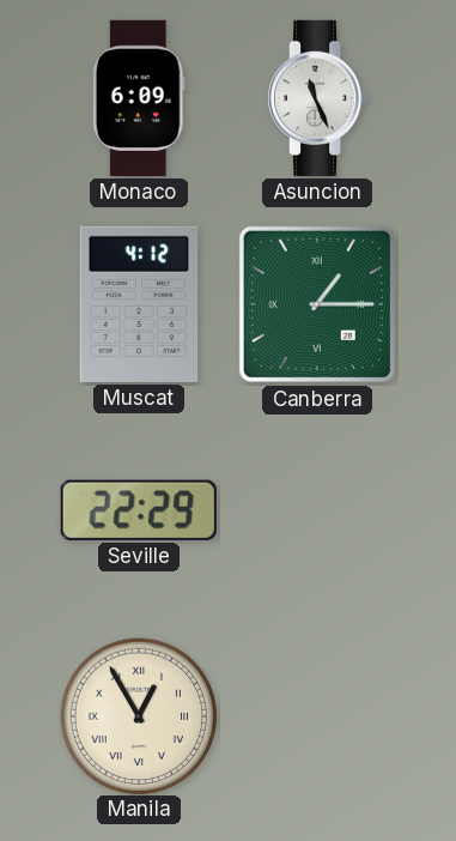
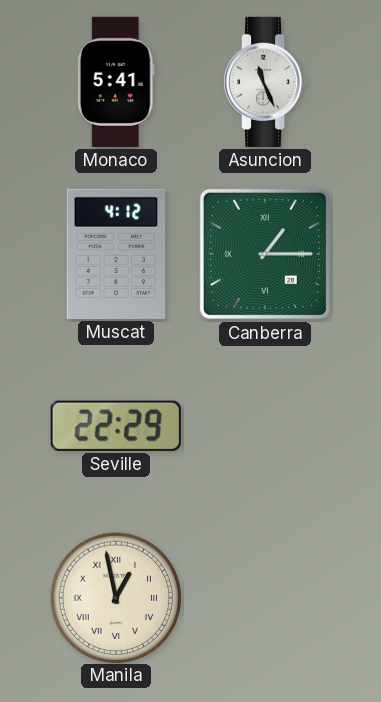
Monaco: 6:09 -> 5:41
Manila: 12:55 -> 12:58
